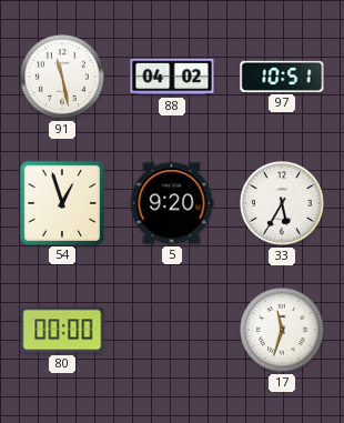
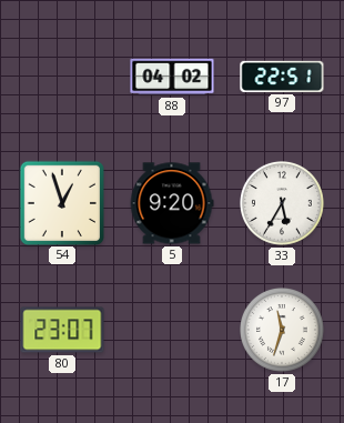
91: 11:28 -> none
97: 10:51 -> 22:51
80: 00:00 -> 23:07
